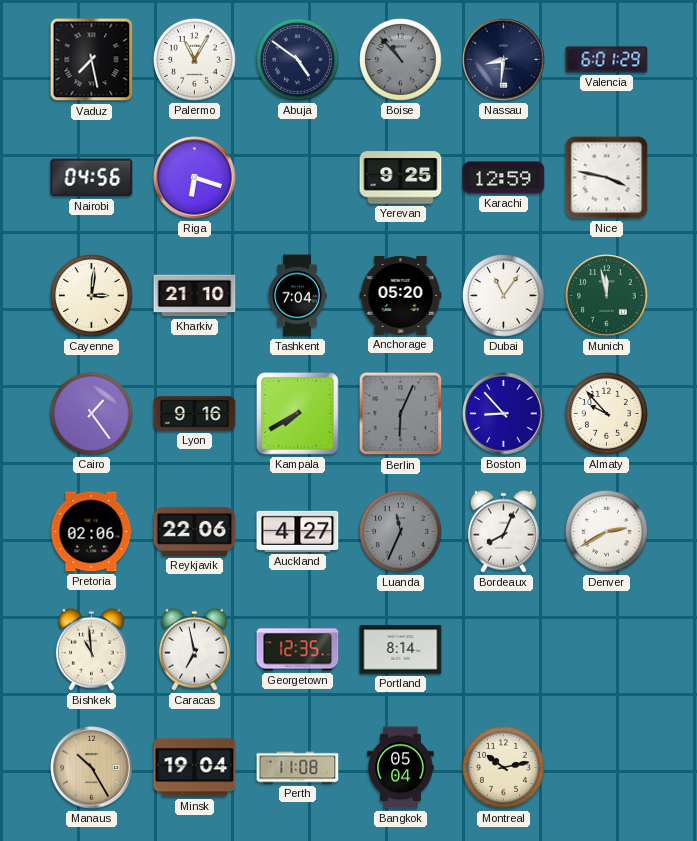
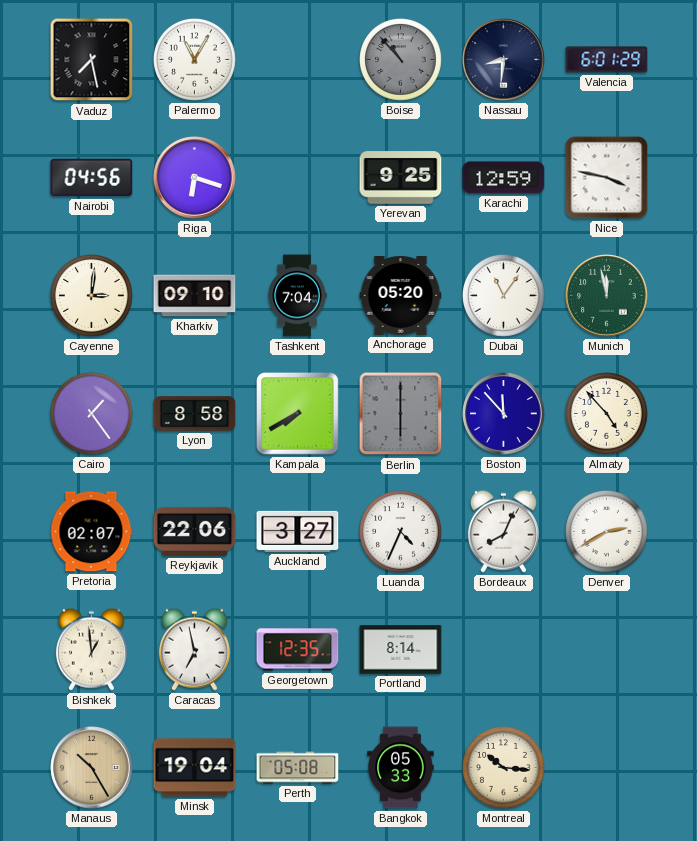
Abuja: 4:51 -> none
Kharkiv: 21:10 -> 09:10
Lyon: 9:16 -> 8:58
Berlin: 6:04 -> 6:00
Boston: 8:53 -> 11:53
Almaty: 9:53 -> 4:53
Pretoria: 02:06 -> 02:07
Auckland: 4:27 -> 3:27
Luanda: 11:34 -> 4:34
Luanda dial: grey -> white
Bishkek: 10:59 -> 12:59
Perth: 11:08 -> 05:08
Bangkok: 05:04 -> 05:33
Montreal: 10:13 -> 10:16
